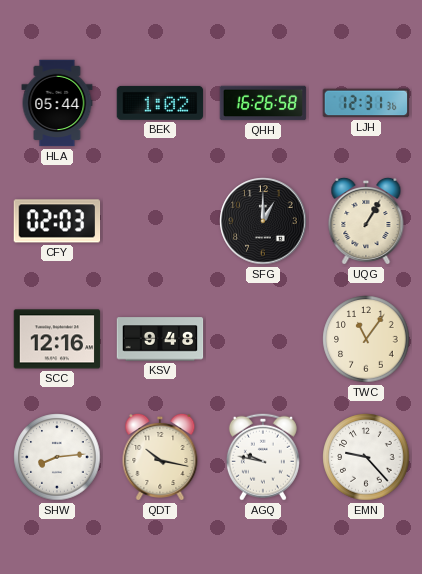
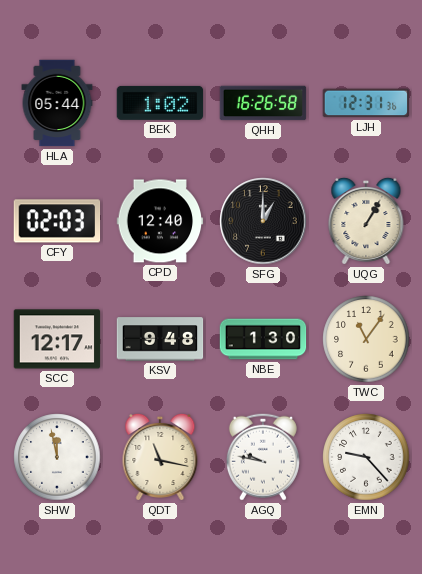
CPD: none -> 12:40
SCC: 12:16 -> 12:17
NBE: none -> 1:30
SHW: 8:14 -> 11:58
QDT: 10:17 -> 11:17
